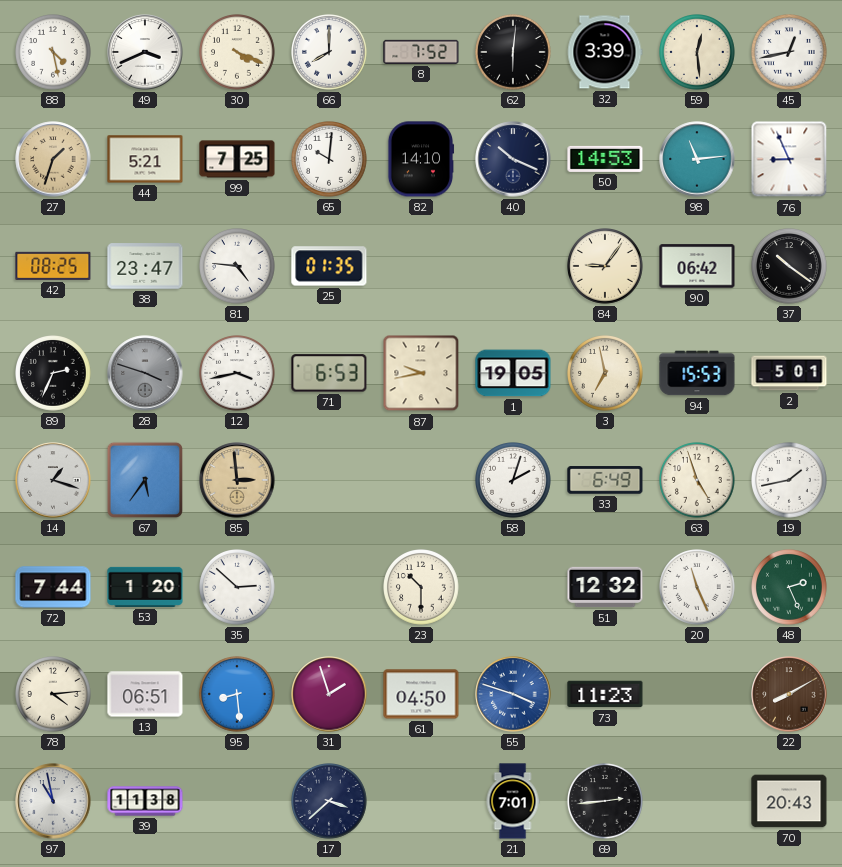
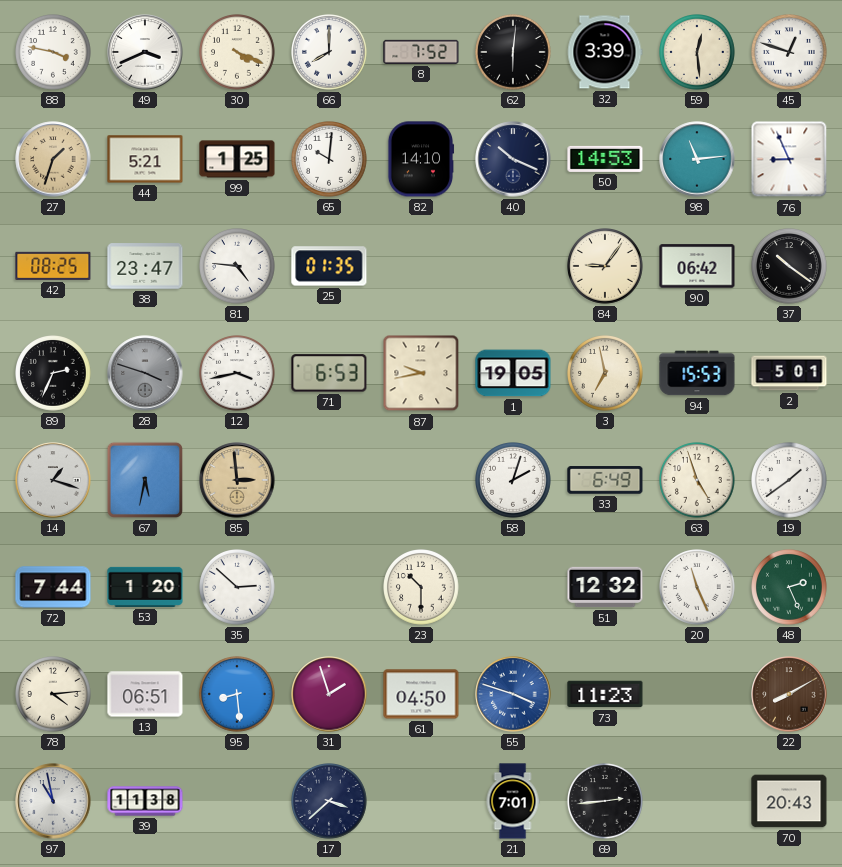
88: 4:28 -> 3:47
45: 12:43 -> 12:48
99: 7:25 -> 1:25
67: 5:36 -> 5:32
19: 1:43 -> 1:39
